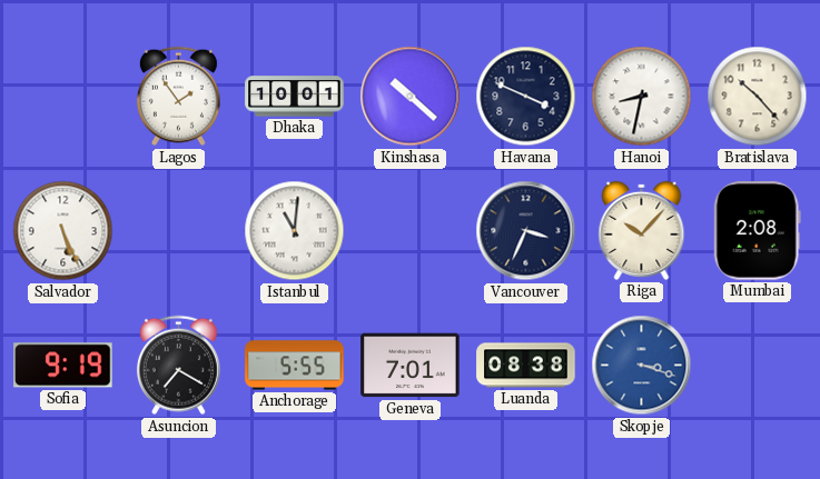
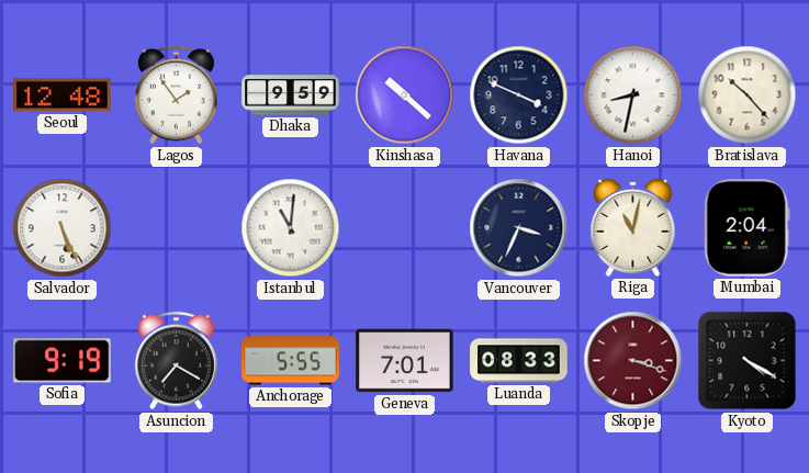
Seoul: none -> 12:48
Dhaka: 10:01 -> 9:59
Riga: 10:07 -> 11:02
Mumbai: 2:08 -> 2:04
Luanda: 08:38 -> 08:33
Skopje dial: blue -> burgundy
Kyoto: none -> 4:20
